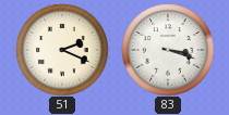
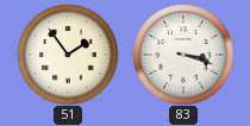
51: 2:19 -> 1:54
